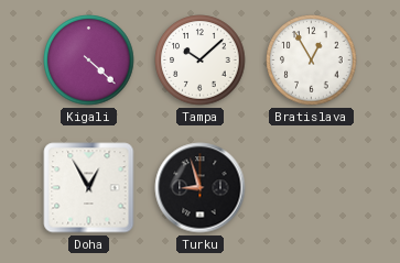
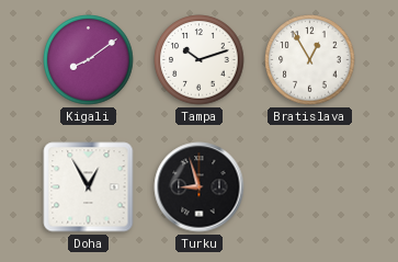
Kigali: 4:22 -> 8:09
Tampa: 10:08 -> 10:12
